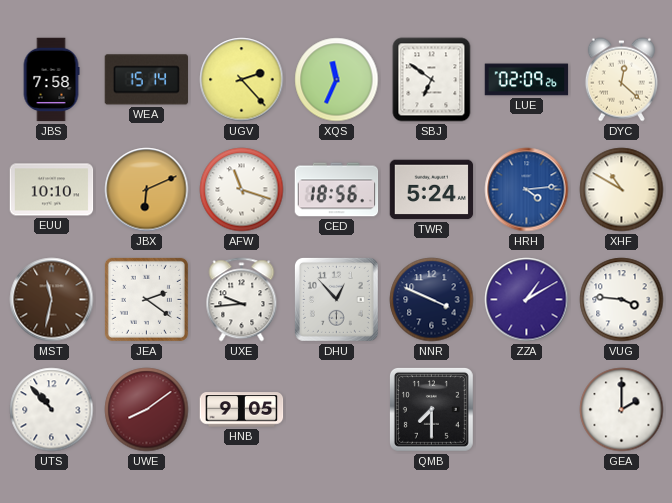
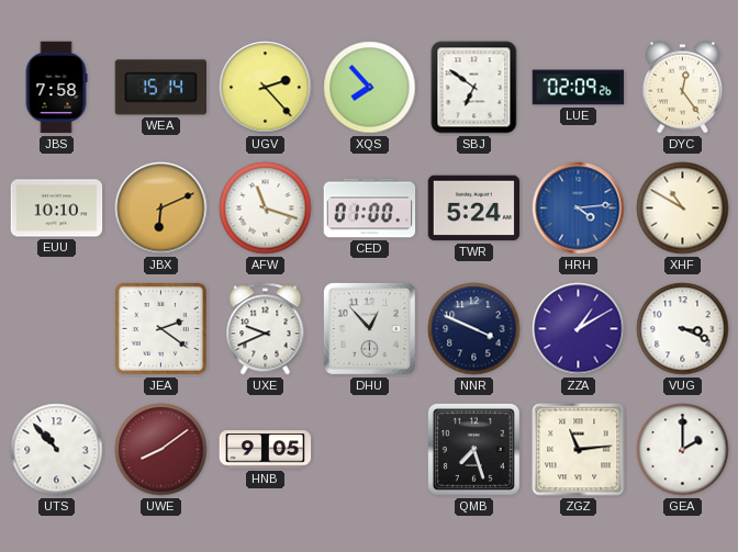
XQS: 11:34 -> 7:53
DYC: 12:22 -> 12:24
CED: 18:56 -> 01:00
MST: 11:32 -> none
UXE: 9:44 -> 9:41
VUG: 3:46 -> 3:19
QMB: 7:30 -> 7:27
ZGZ: none -> 11:14
